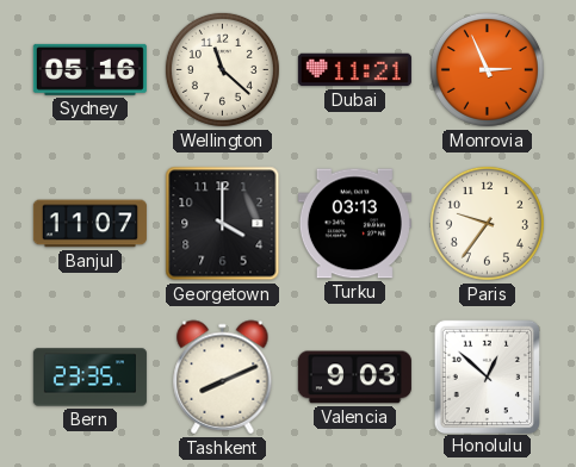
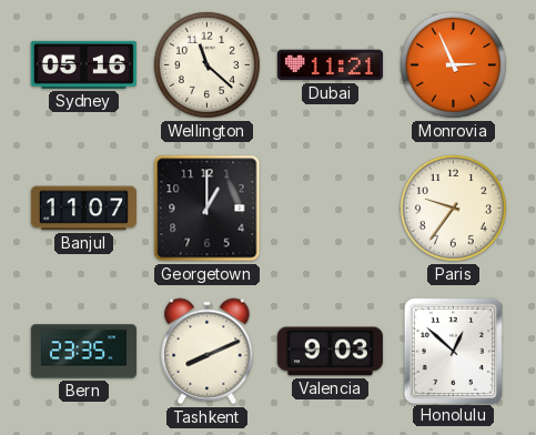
Georgetown: 4:00 -> 1:00
Turku: 03:13 -> none
